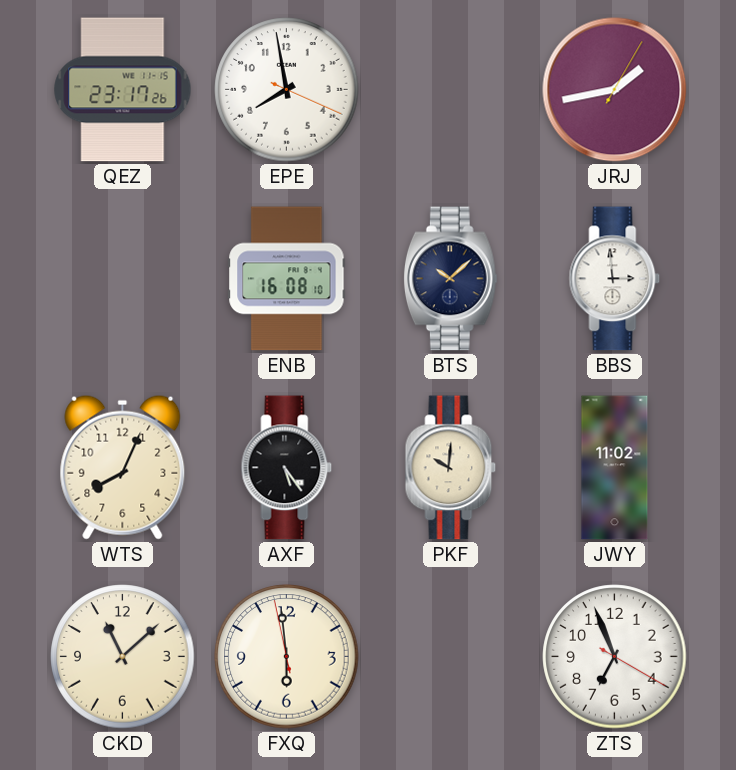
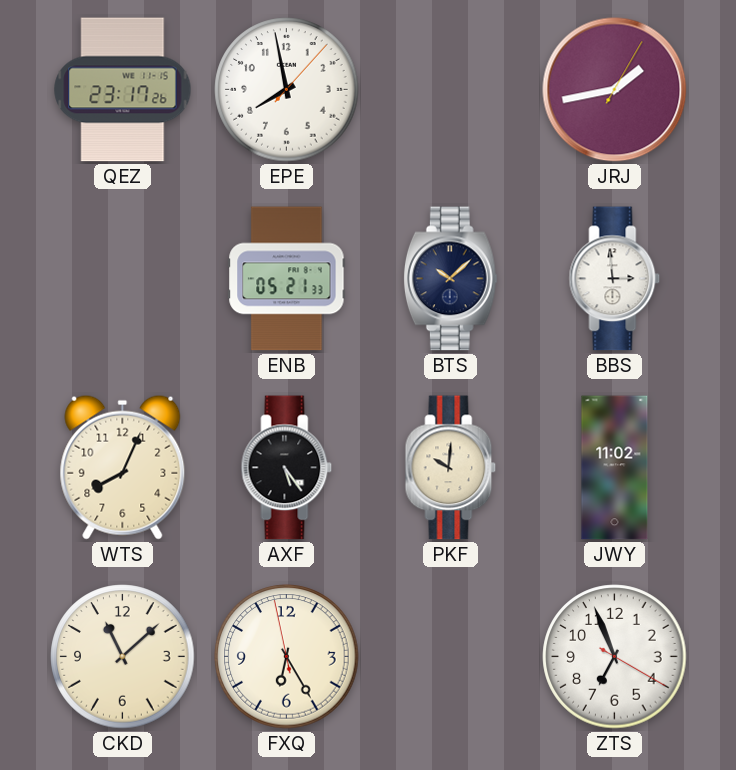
EPE: 7:58:19 -> 7:58:07
ENB: 16:08 -> 05:21
FXQ: 5:58 -> 6:24
